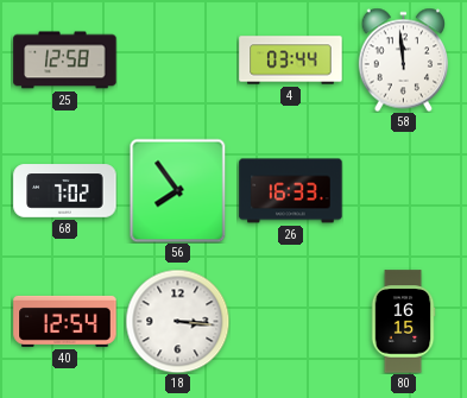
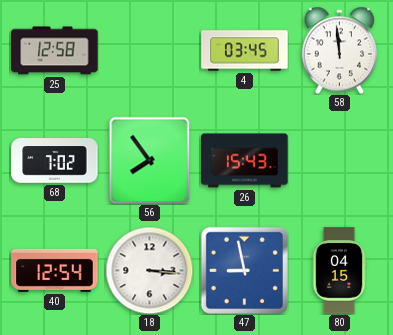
4: 03:44 -> 03:45
26: 16:33 -> 15:43
47: none -> 8:58
80: 16:15 -> 04:15
